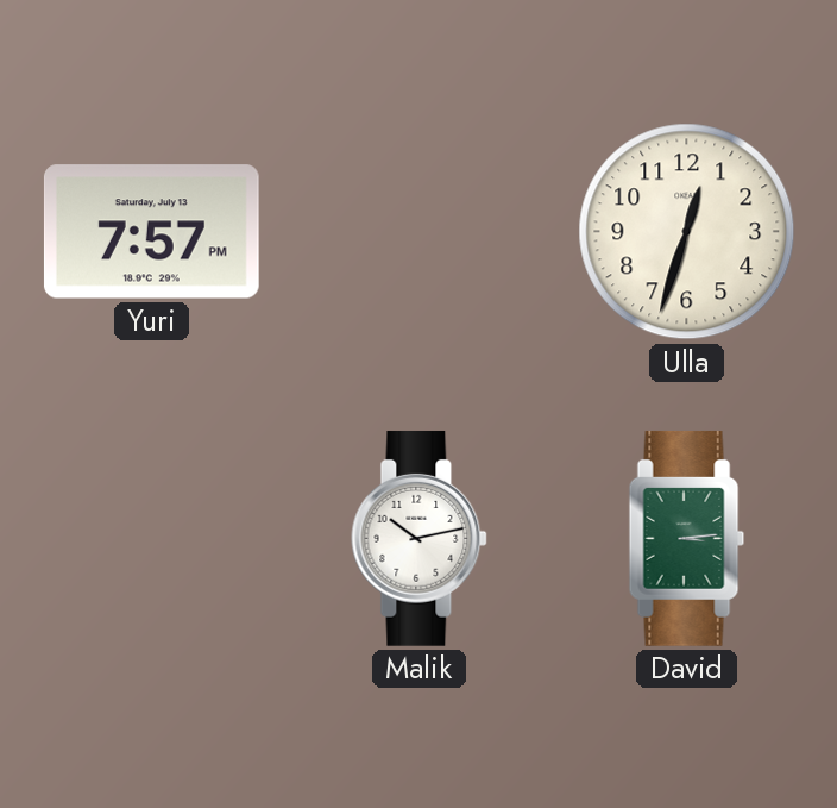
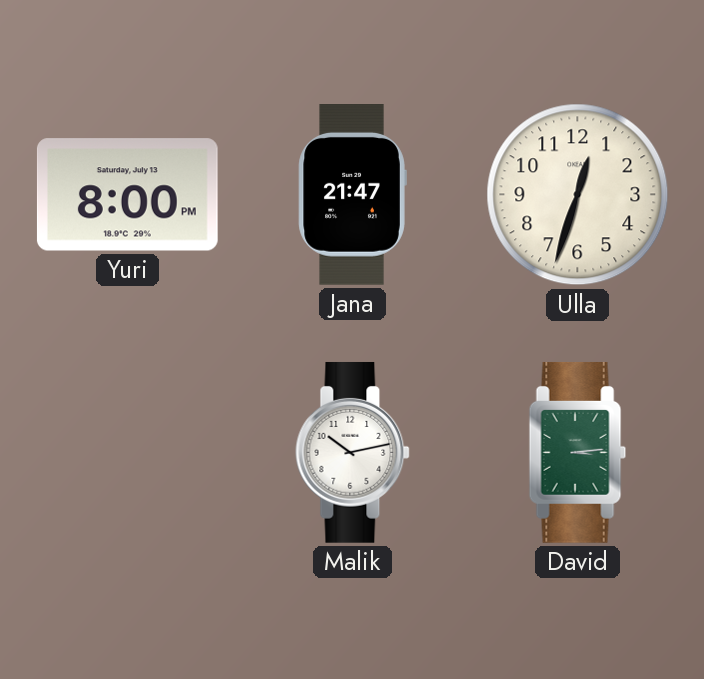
Yuri: 7:57 -> 8:00
Jana: none -> 21:47
